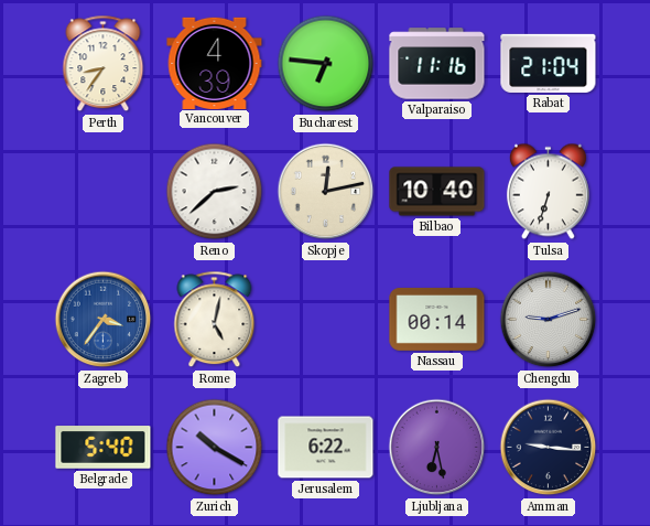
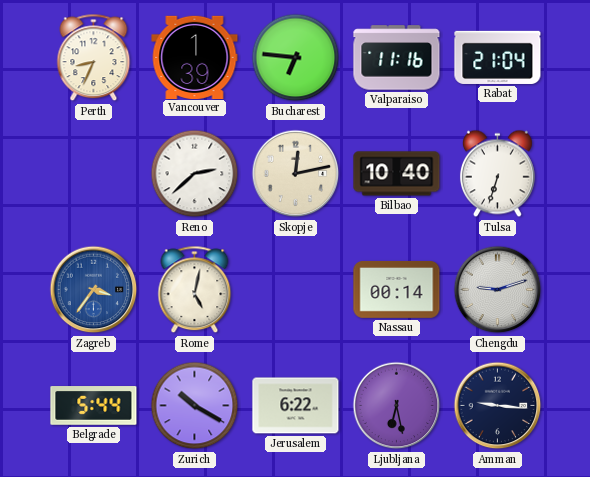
Perth: 8:36 -> 8:34
Vancouver: 4:39 -> 1:39
Belgrade: 5:40 -> 5:44
